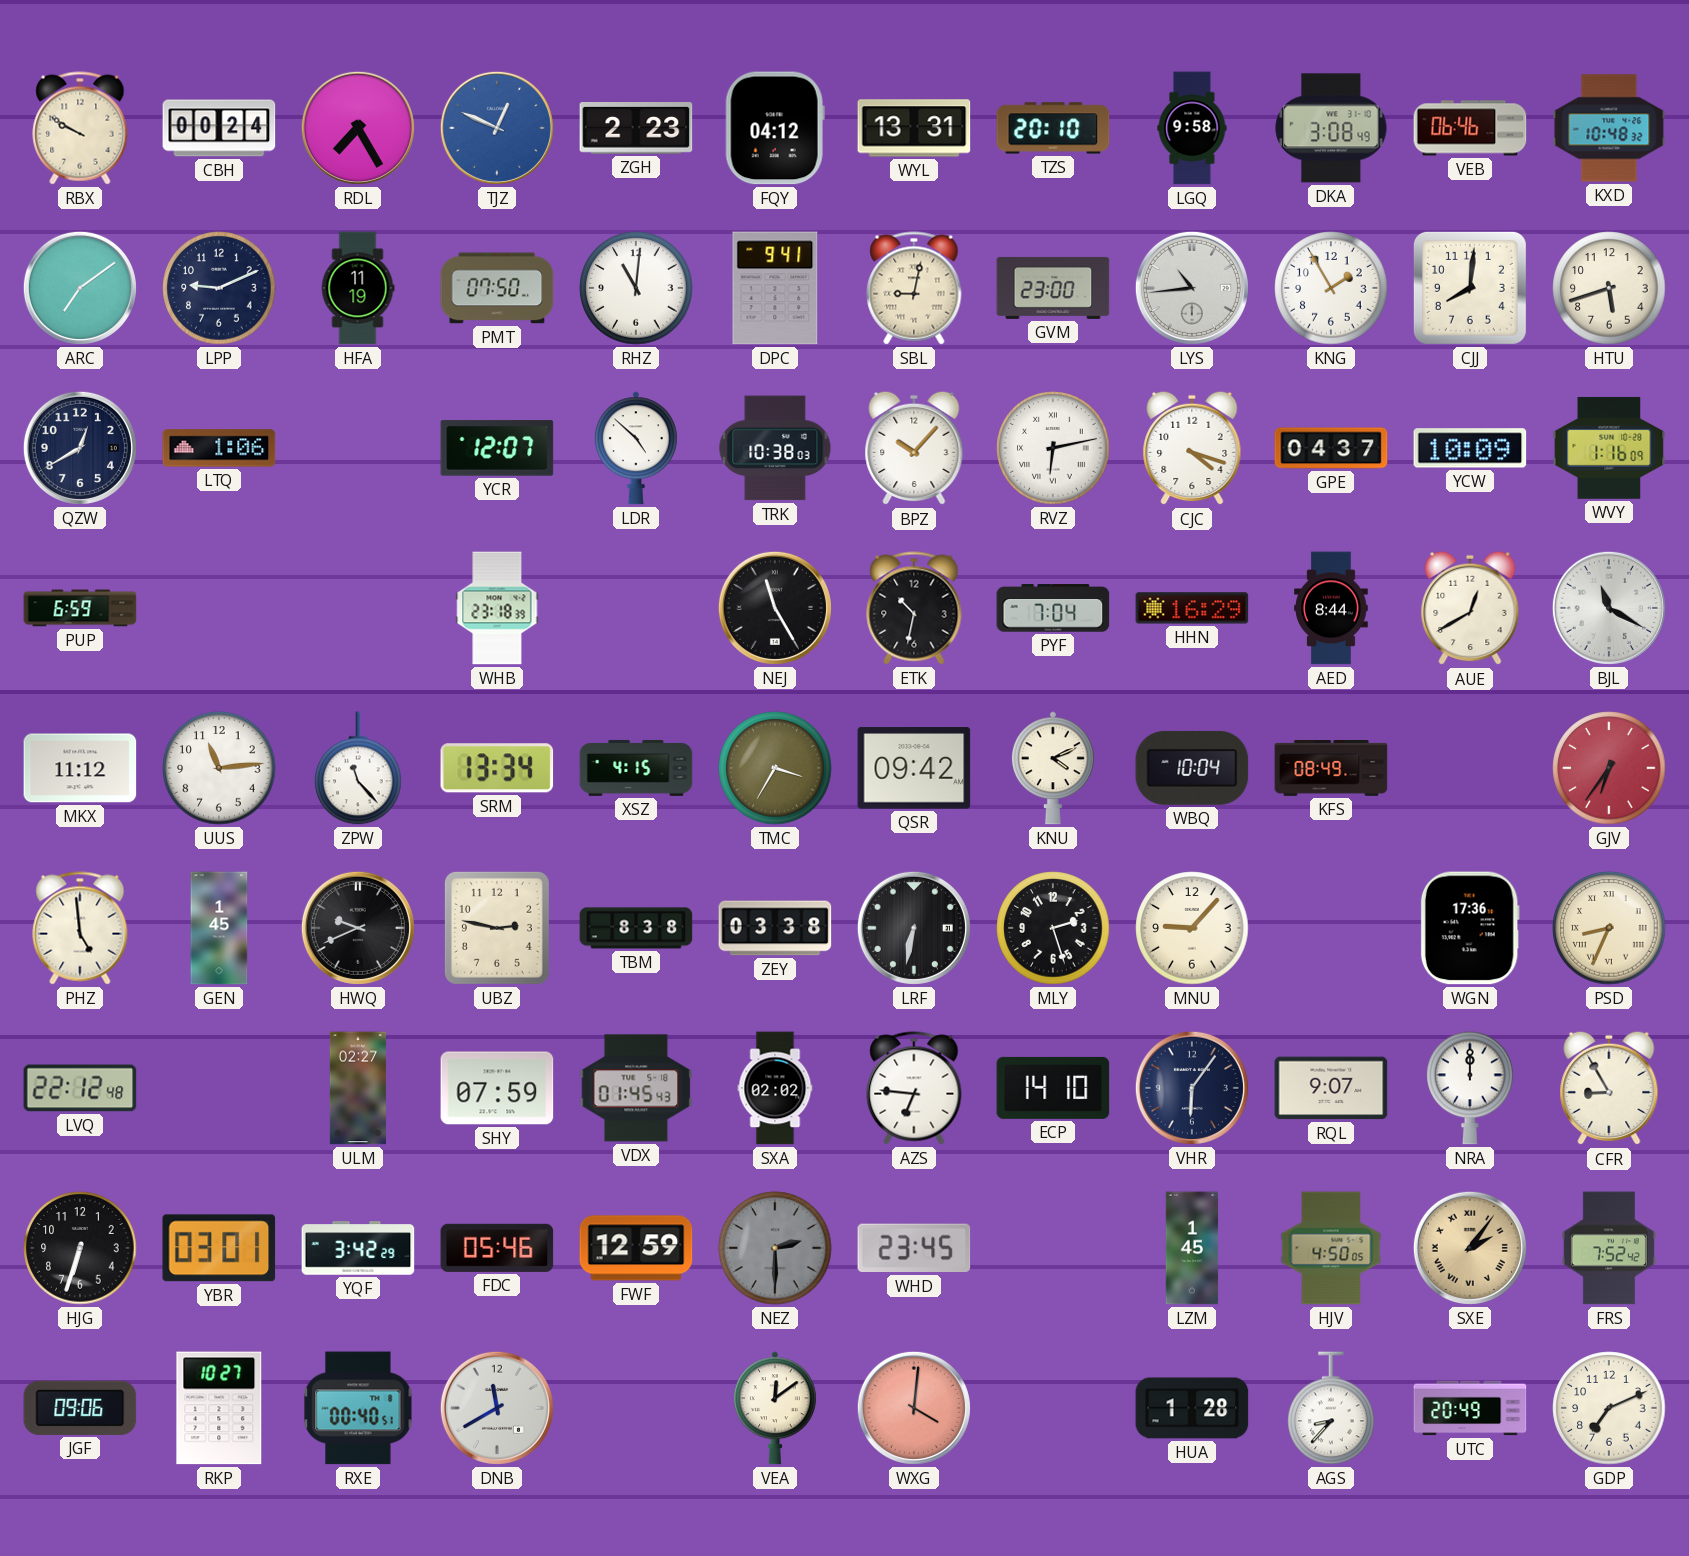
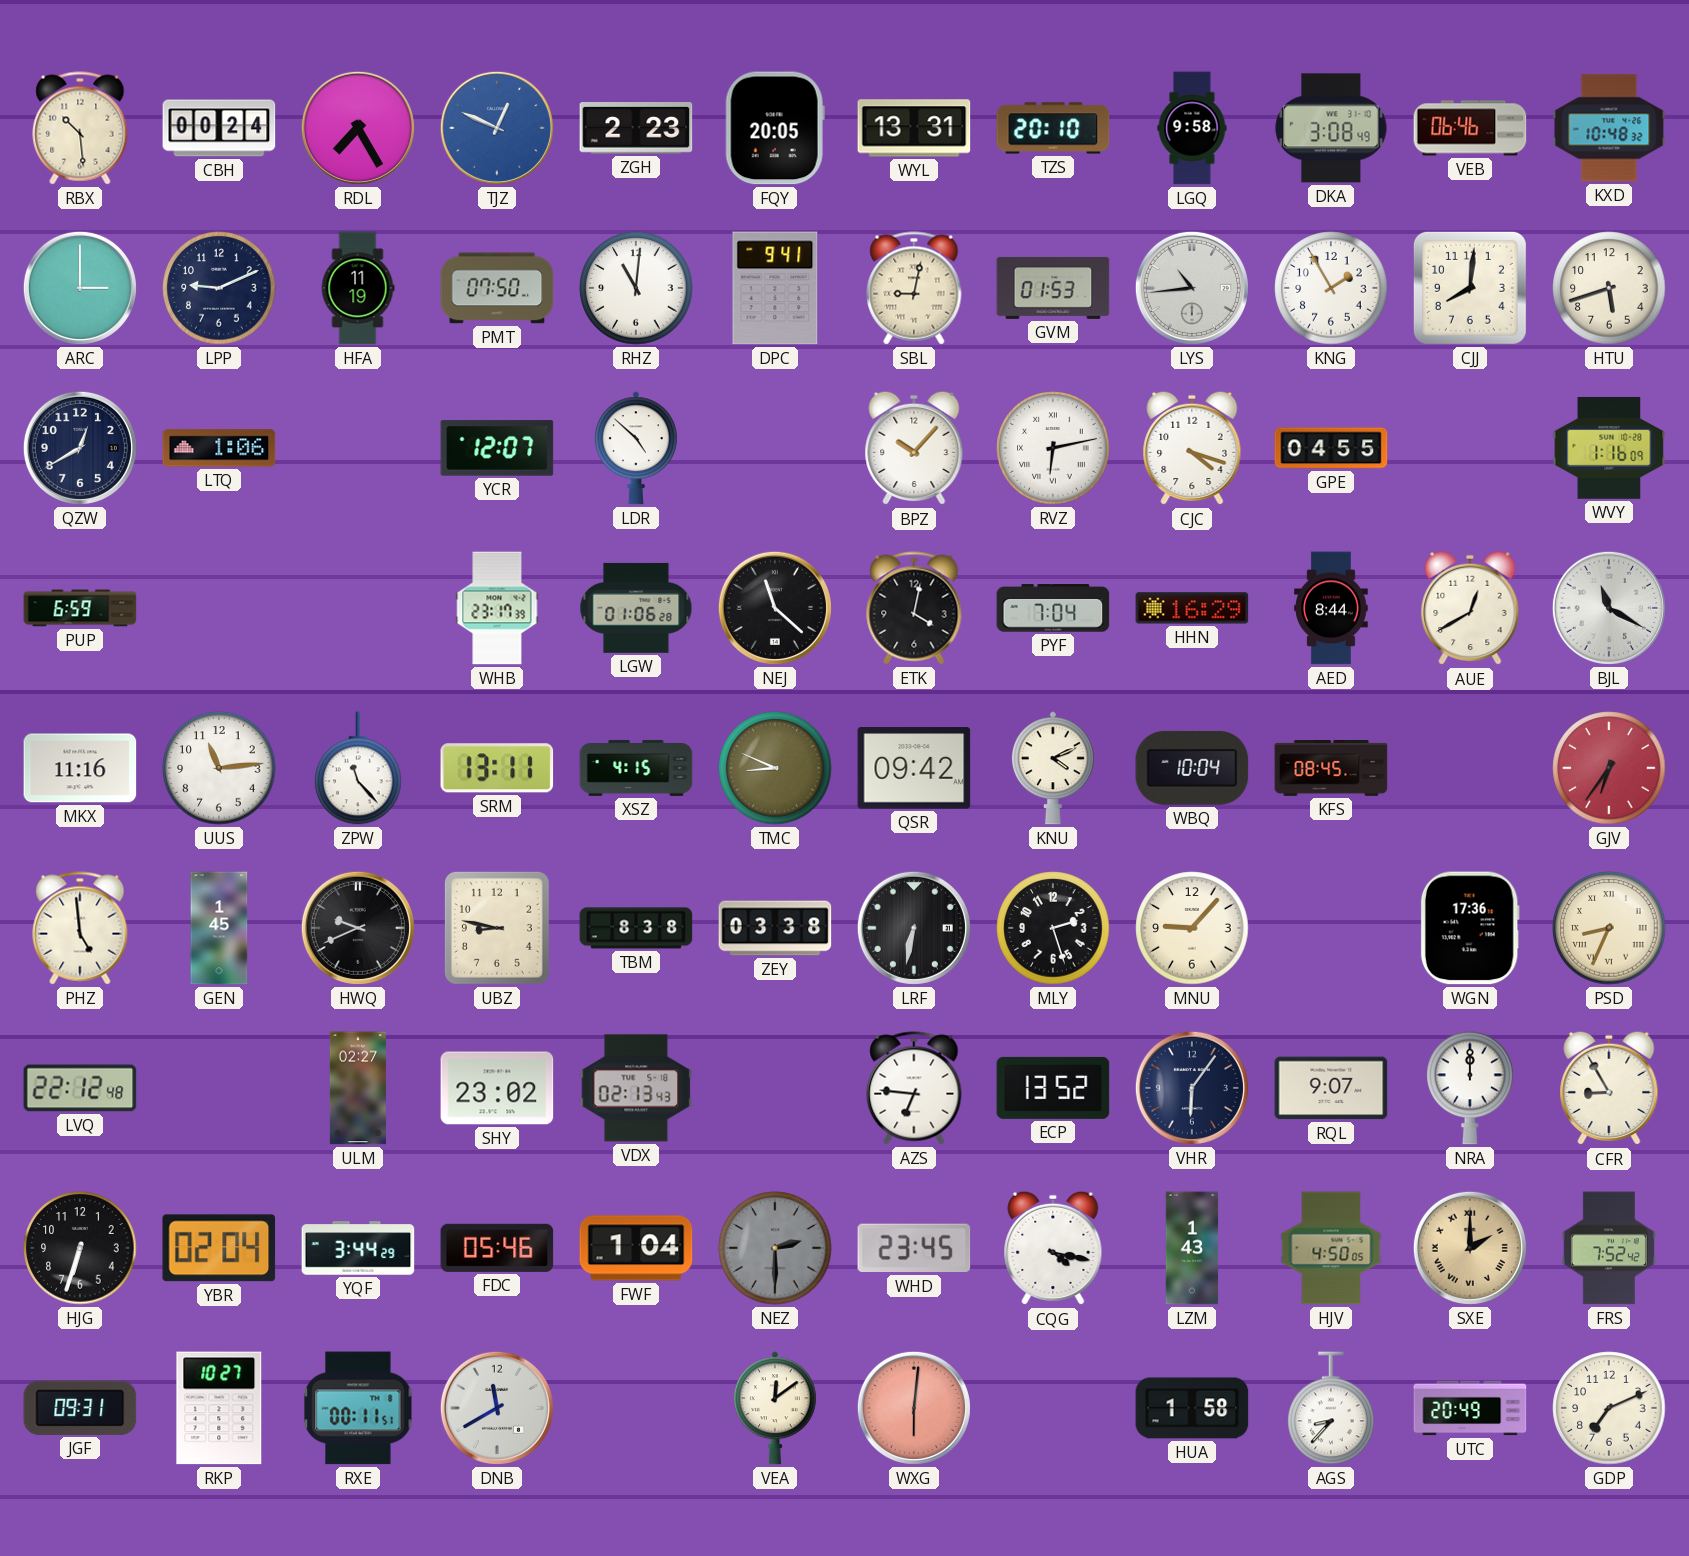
RBX: 9:50 -> 10:29
FQY: 04:12 -> 20:05
ARC: 7:09 -> 3:00
GVM: 23:00 -> 01:53
TRK: 10:38 -> none
GPE: 04:37 -> 04:55
YCW: 10:09 -> none
WHB: 23:18 -> 23:17
LGW: none -> 01:06
NEJ: 11:25 -> 11:22
ETK: 10:32 -> 4:02
MKX: 11:12 -> 11:16
SRM: 13:34 -> 13:11
TMC: 3:35 -> 8:49
KFS: 08:49 -> 08:45
UBZ: 2:47 -> 8:47
SHY: 07:59 -> 23:02
VDX: 01:45 -> 02:13
SXA: 02:02 -> none
ECP: 14:10 -> 13:52
YBR: 03:01 -> 02:04
YQF: 3:42 -> 3:44
FWF: 12:59 -> 1:04
CQG: none -> 4:17
LZM: 1:45 -> 1:43
SXE: 2:06 -> 2:00
JGF: 09:06 -> 09:31
RXE: 00:40 -> 00:11
WXG: 4:01 -> 6:01
HUA: 1:28 -> 1:58
